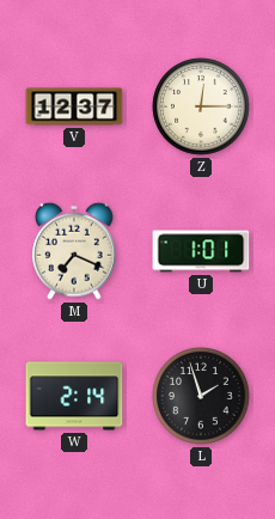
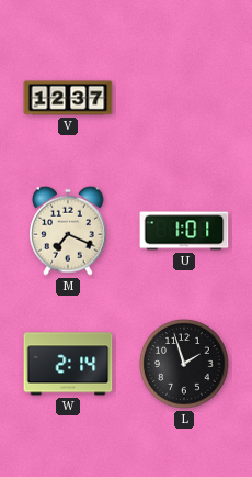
Z: 12:15 -> none
